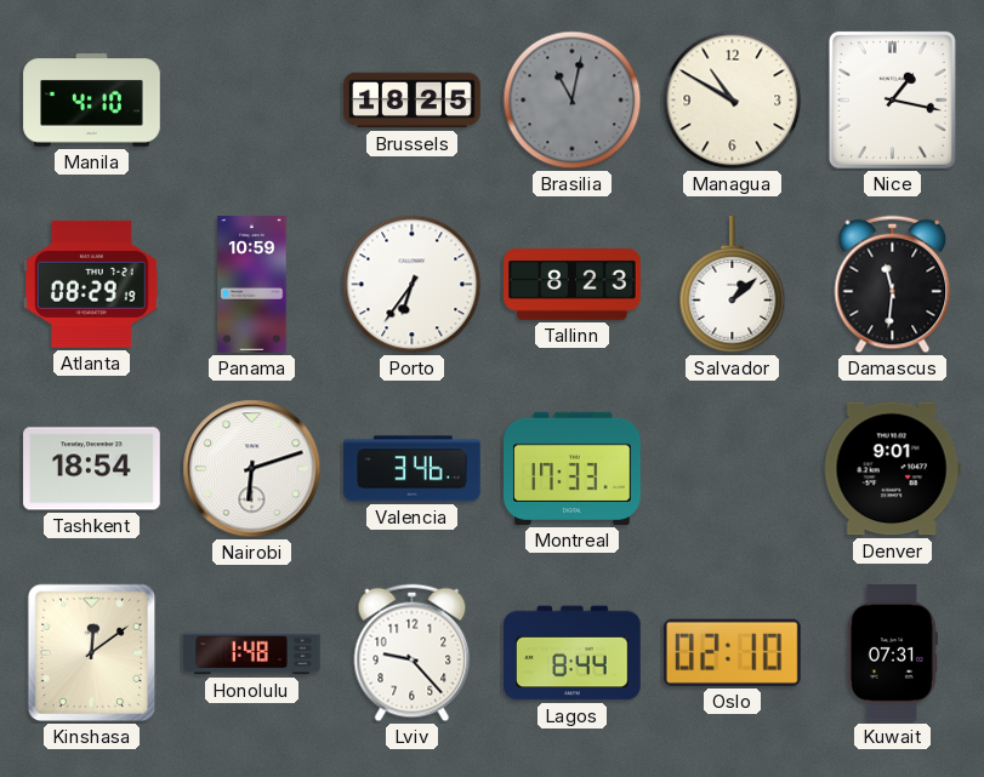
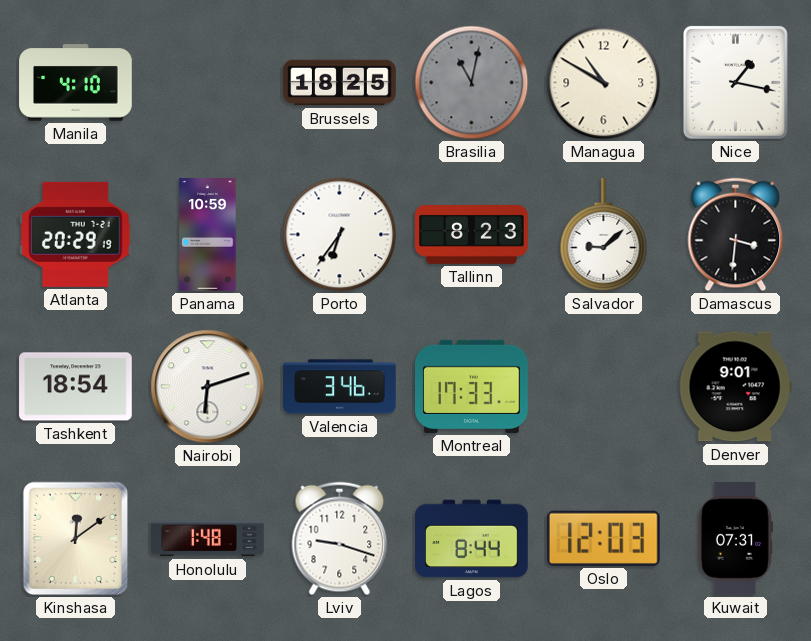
Atlanta: 08:29 -> 20:29
Salvador: 1:08 -> 9:08
Damascus: 11:31 -> 3:31
Lviv: 9:23 -> 9:18
Oslo: 02:10 -> 12:03
